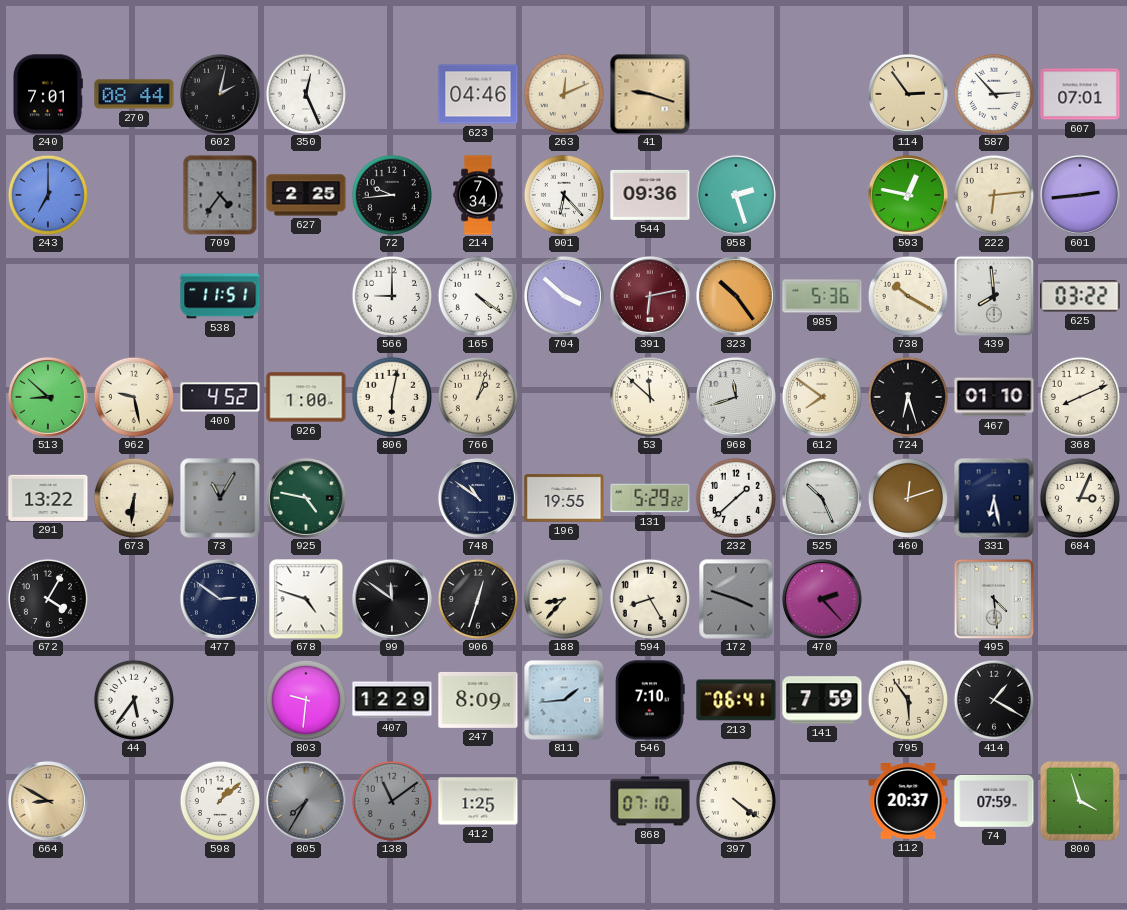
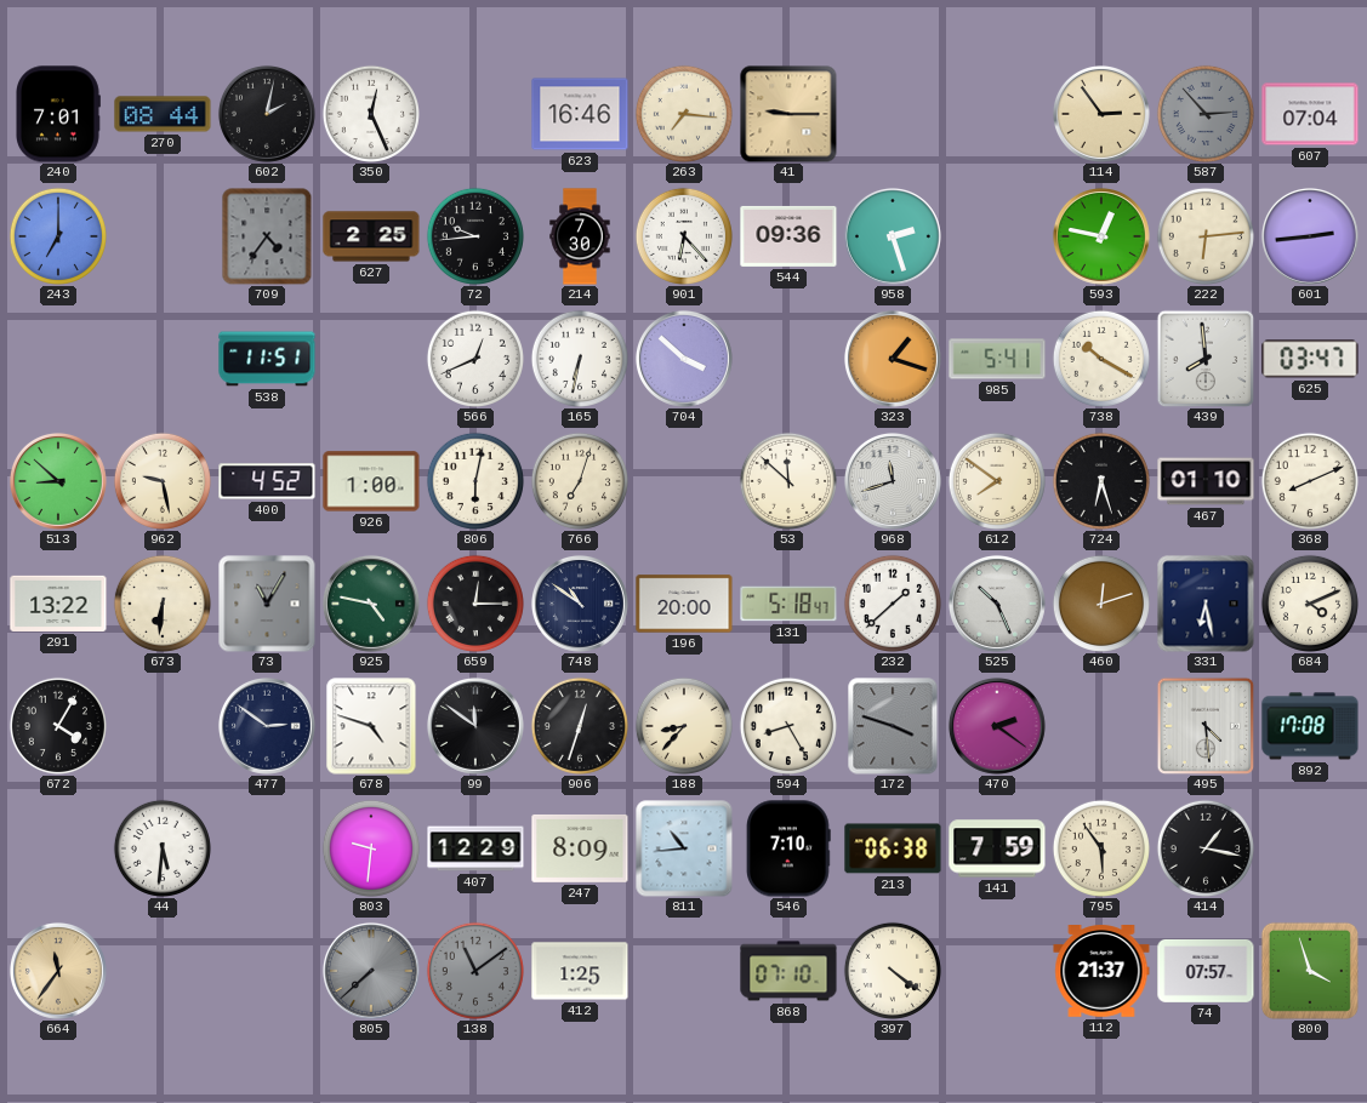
623: 04:46 -> 16:46
263: 12:11 -> 7:16
41: 9:18 -> 9:15
587 dial: white -> grey
607: 07:01 -> 07:04
214: 7:34 -> 7:30
566: 9:00 -> 12:41
165: 4:21 -> 6:32
391: 6:13 -> none
323: 10:24 -> 1:18
985: 5:36 -> 5:41
625: 03:22 -> 03:47
766: 1:03 -> 7:03
659: none -> 12:15
196: 19:55 -> 20:00
131: 5:29 -> 5:18
684: 3:04 -> 4:11
470: 2:23 -> 2:21
892: none -> 17:08
44: 5:36 -> 5:31
811: 1:44 -> 10:44
213: 06:41 -> 06:38
414: 1:20 -> 1:17
664: 8:50 -> 11:36
598: 1:08 -> none
805: 7:35 -> 7:38
112: 20:37 -> 21:37
74: 07:59 -> 07:57
